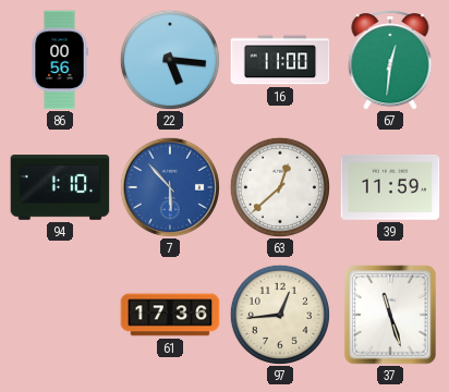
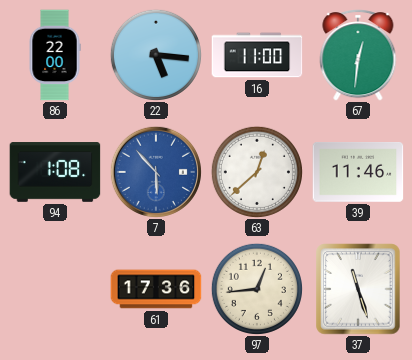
86: 00:56 -> 22:00
94: 1:10 -> 1:08
39: 11:59 -> 11:46
